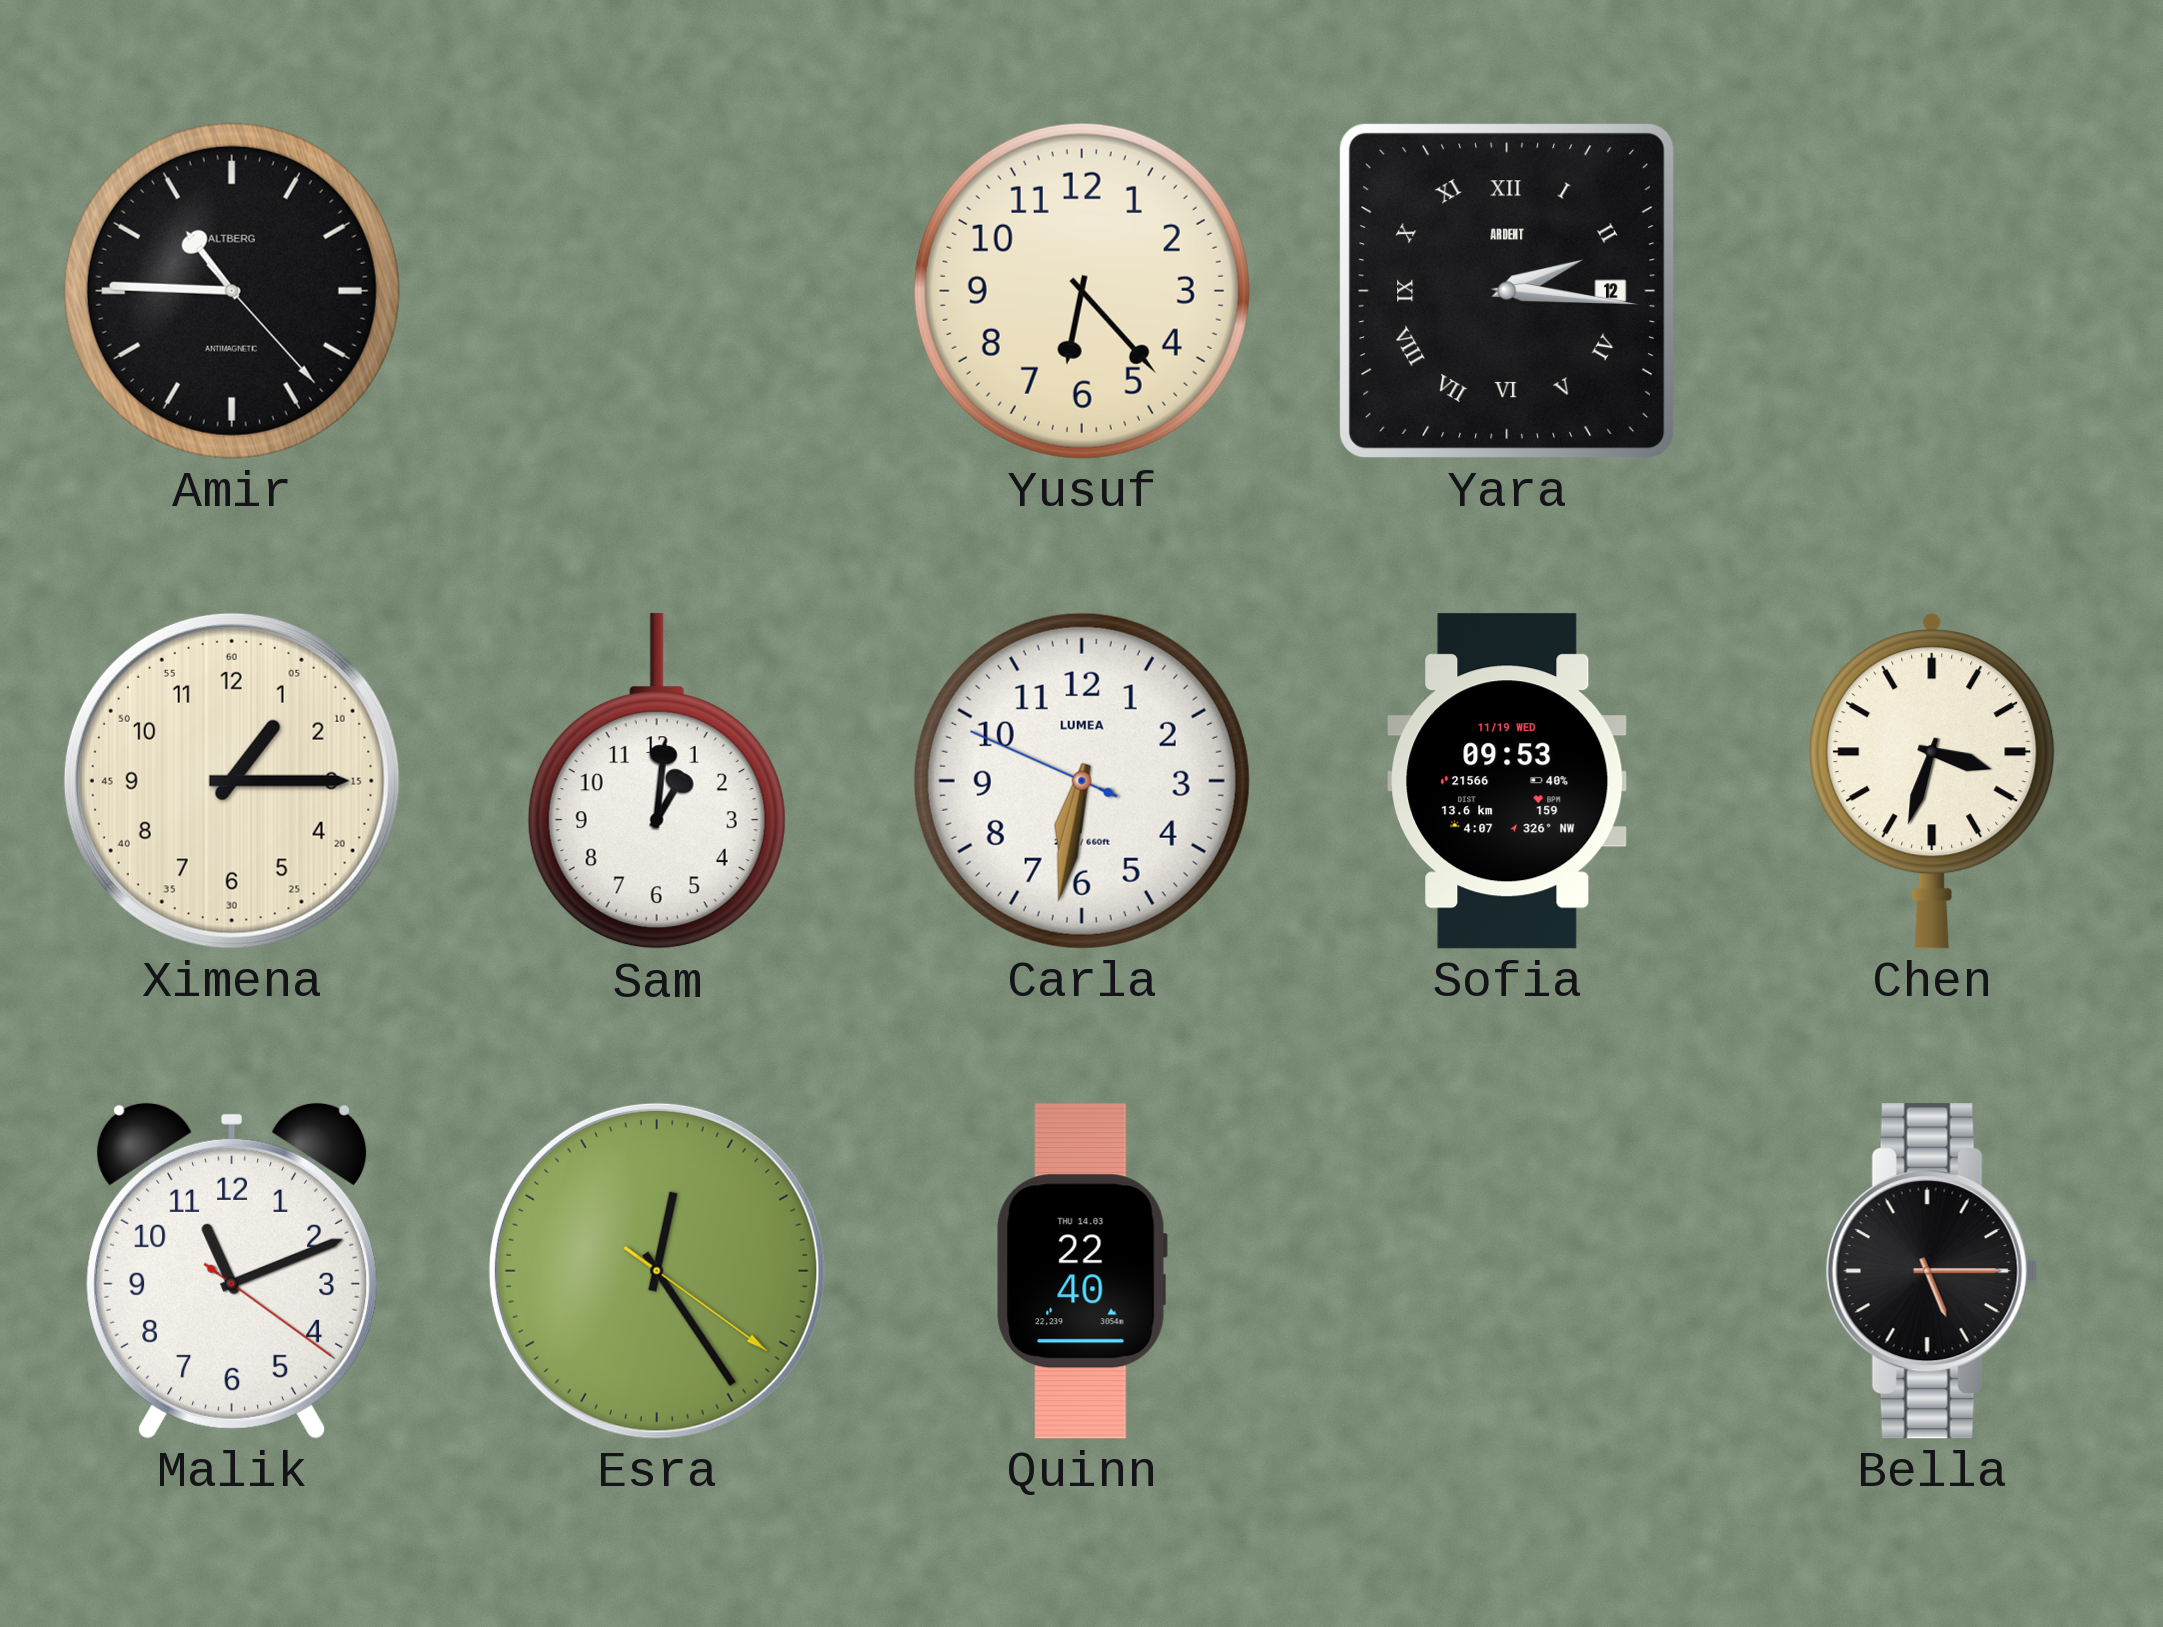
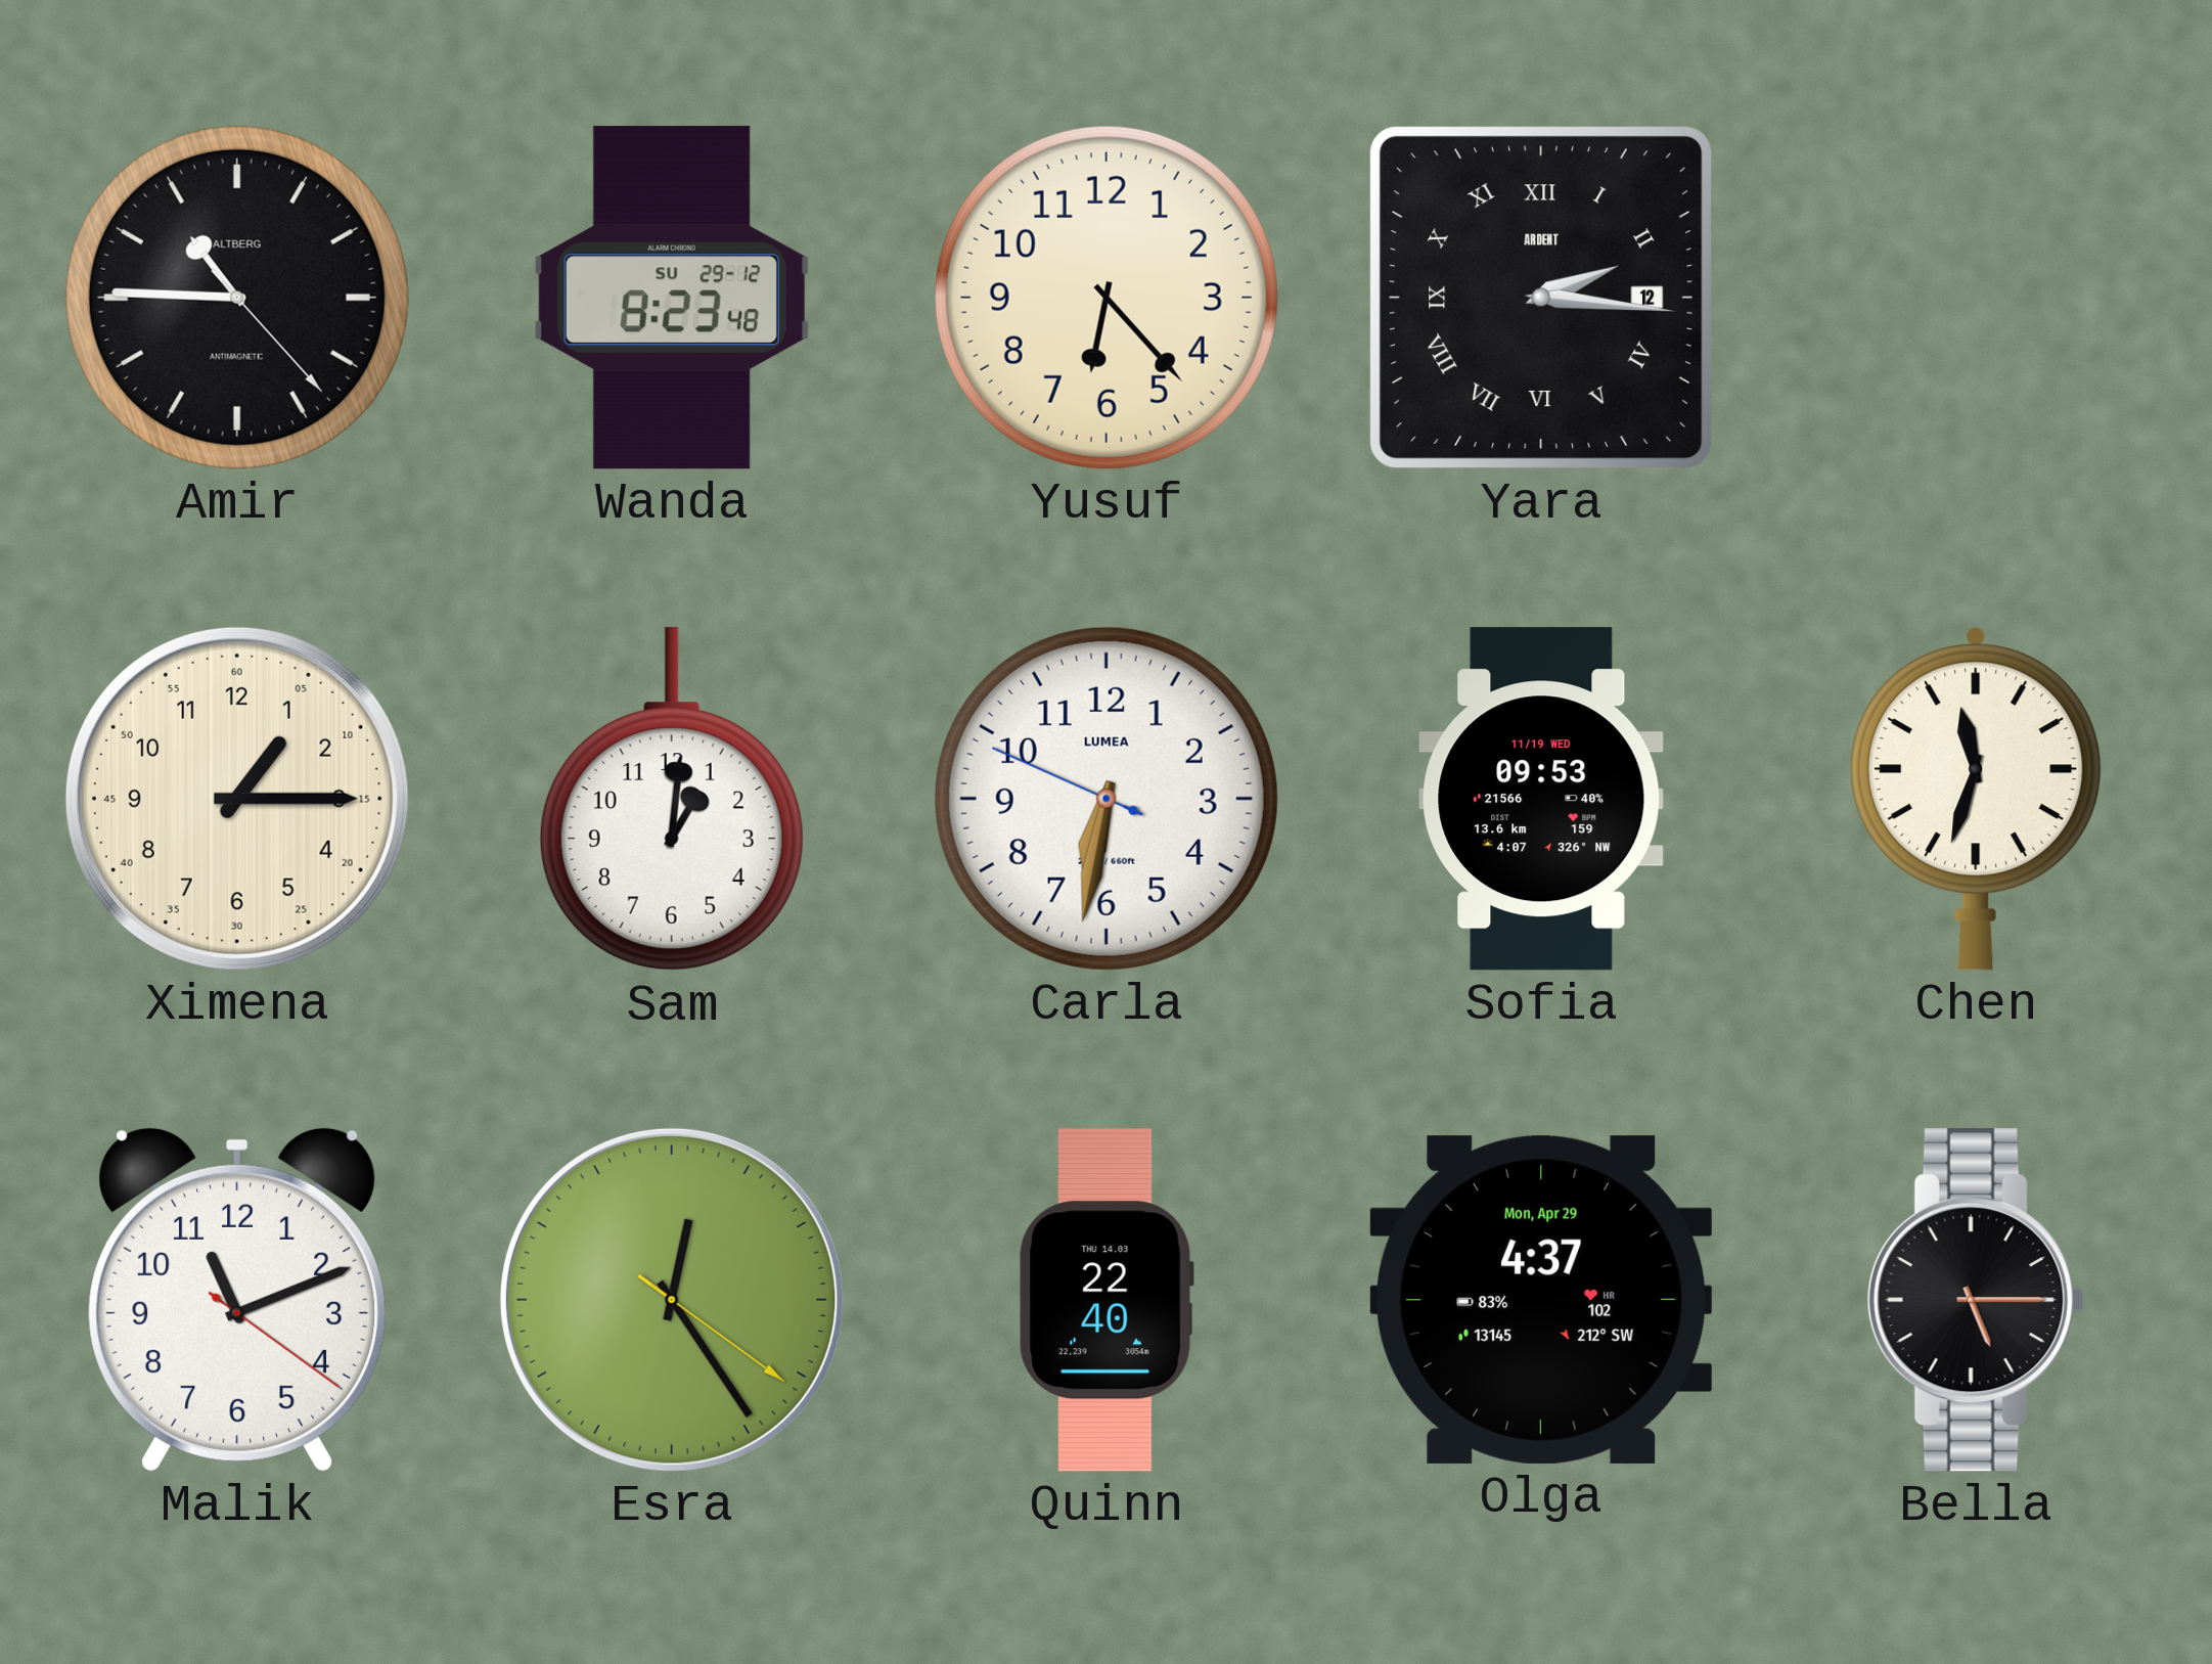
Wanda: none -> 8:23
Chen: 3:33 -> 11:33
Olga: none -> 4:37
